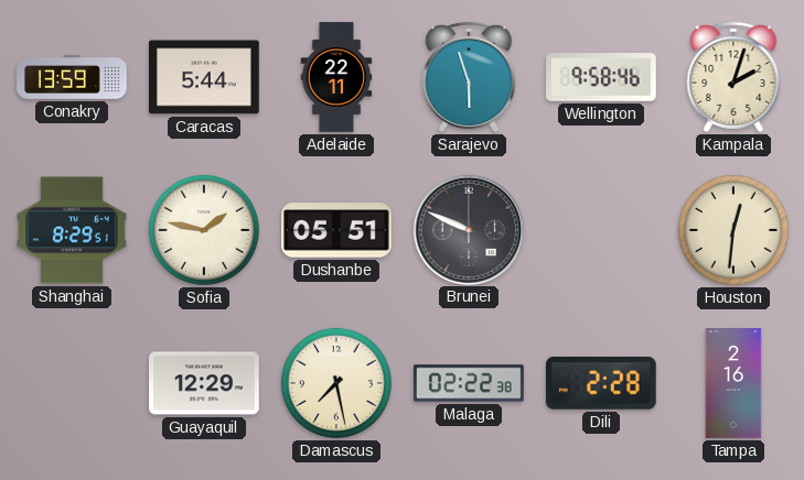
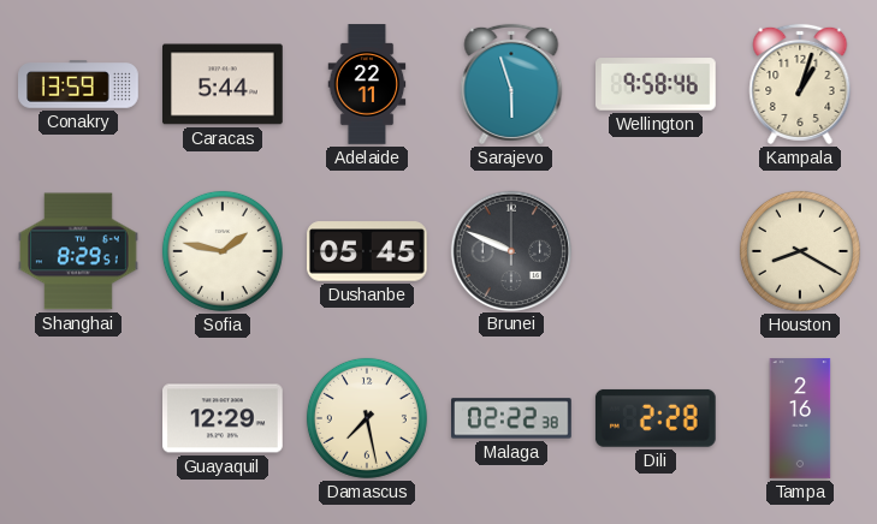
Kampala: 2:03 -> 1:03
Dushanbe: 05:51 -> 05:45
Houston: 12:31 -> 8:20
